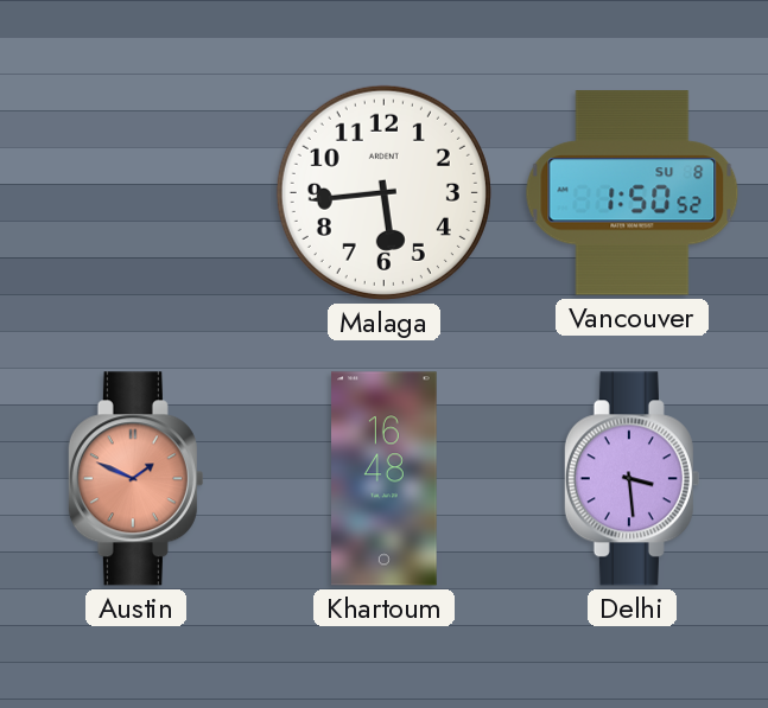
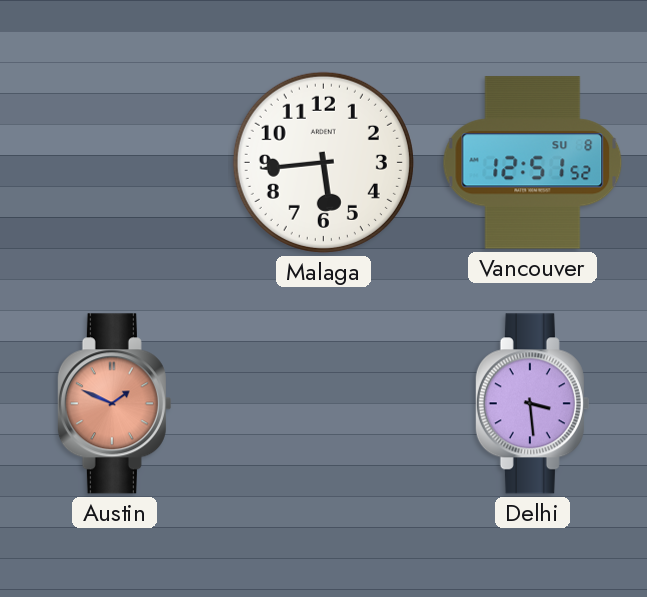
Vancouver: 1:50 -> 12:51
Khartoum: 16:48 -> none
